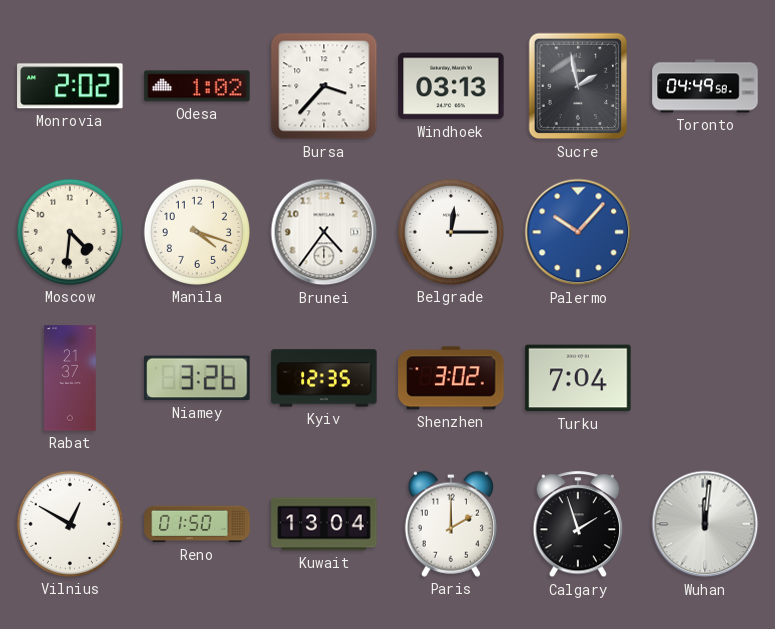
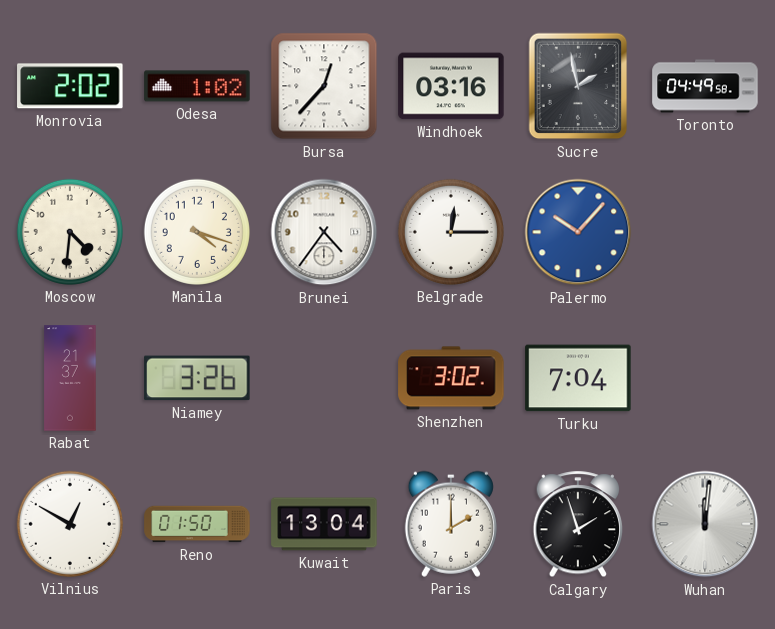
Bursa: 3:37 -> 12:37
Windhoek: 03:13 -> 03:16
Kyiv: 12:35 -> none
